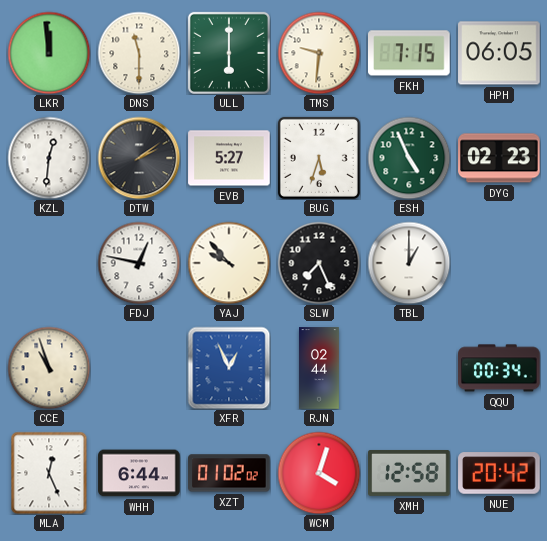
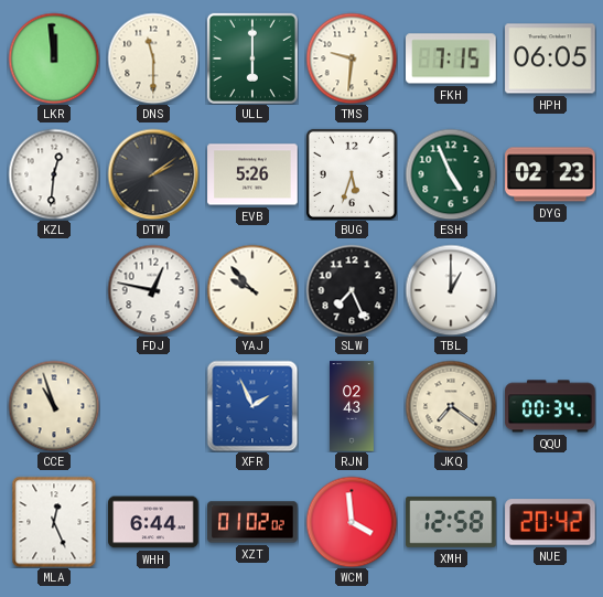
EVB: 5:27 -> 5:26
XFR: 12:56 -> 1:56
RJN: 02:44 -> 02:43
JKQ: none -> 7:21
WCM: 4:03 -> 3:59
